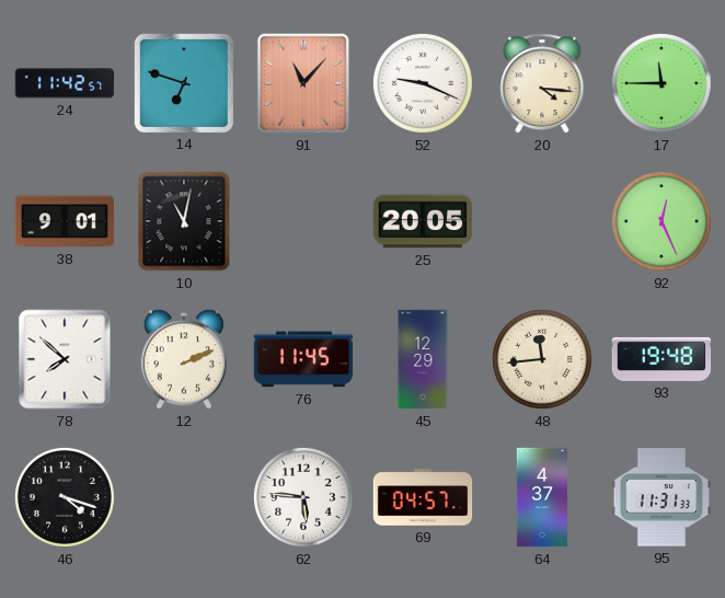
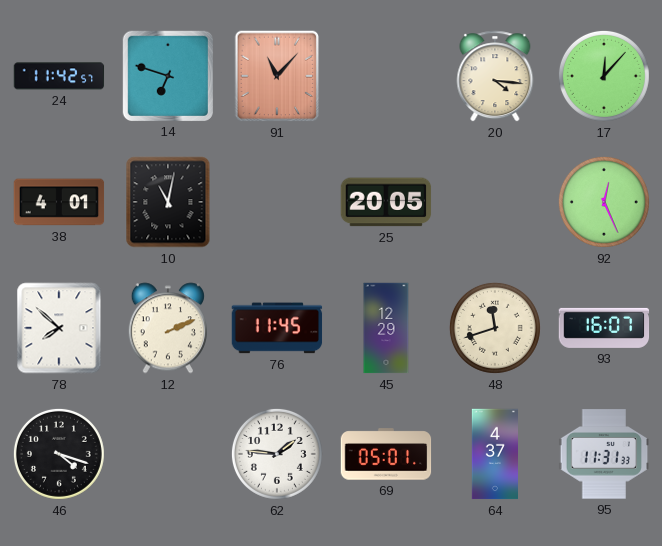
52: 9:19 -> none
17: 11:45 -> 12:07
38: 9:01 -> 4:01
48: 11:44 -> 11:42
93: 19:48 -> 16:07
62: 5:46 -> 1:46
69: 04:57 -> 05:01
